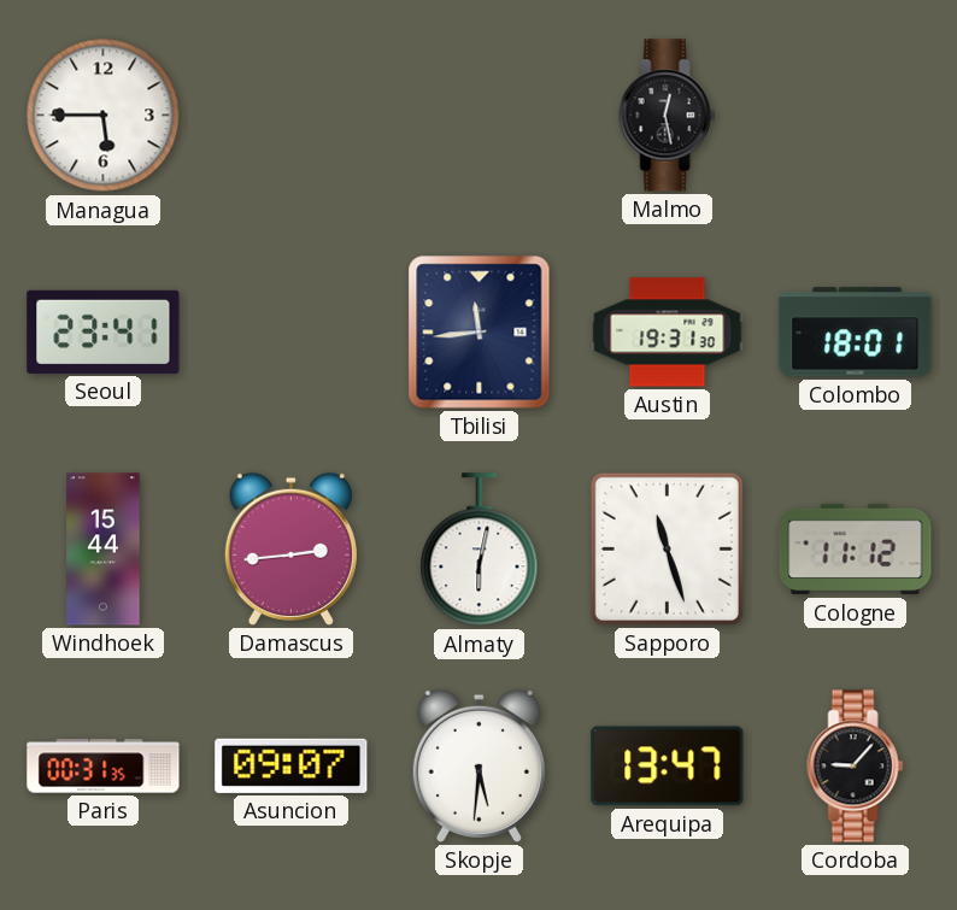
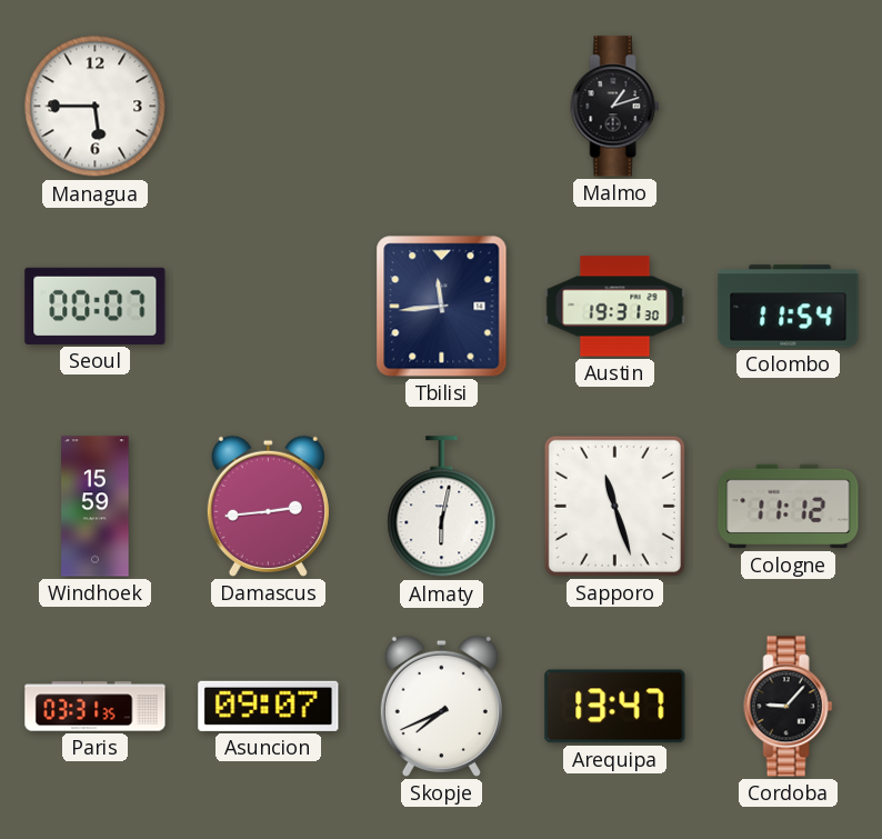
Malmo: 12:28 -> 1:12
Seoul: 23:41 -> 00:07
Colombo: 18:01 -> 11:54
Windhoek: 15:44 -> 15:59
Paris: 00:31 -> 03:31
Skopje: 5:31 -> 7:41
